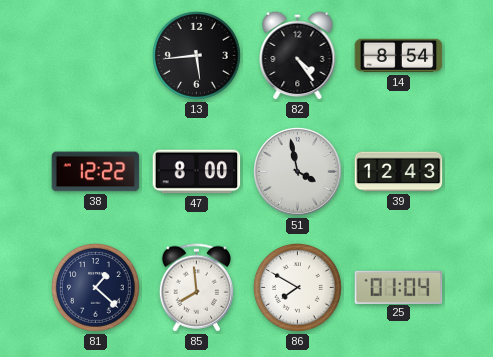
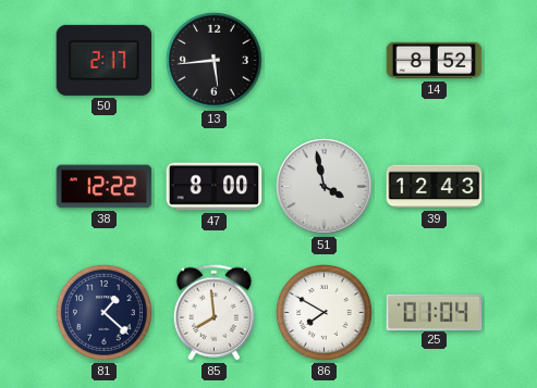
50: none -> 2:17
82: 4:24 -> none
14: 8:54 -> 8:52
